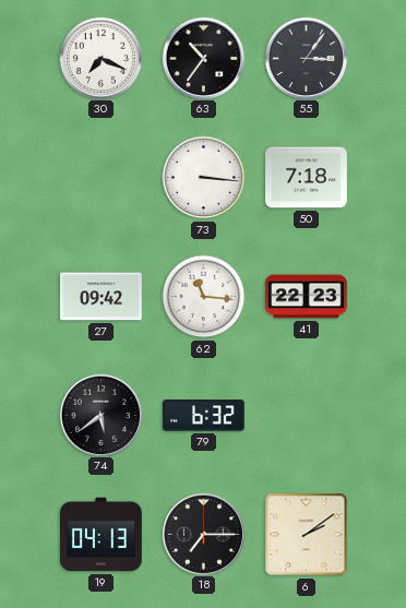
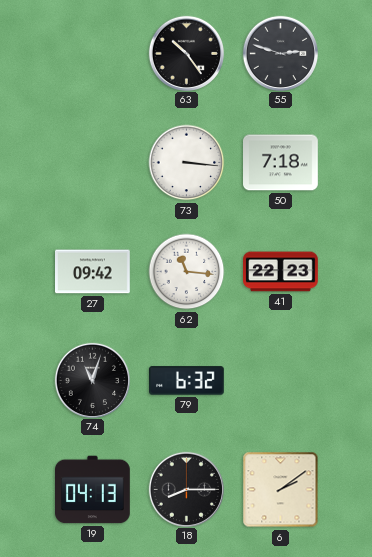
30: 7:19 -> none
63: 10:36 -> 10:24
55: 3:06 -> 2:48
74: 5:39 -> 11:03
18: 7:15 -> 8:15
